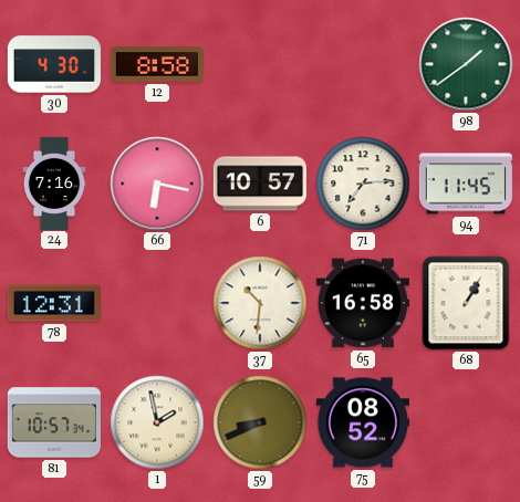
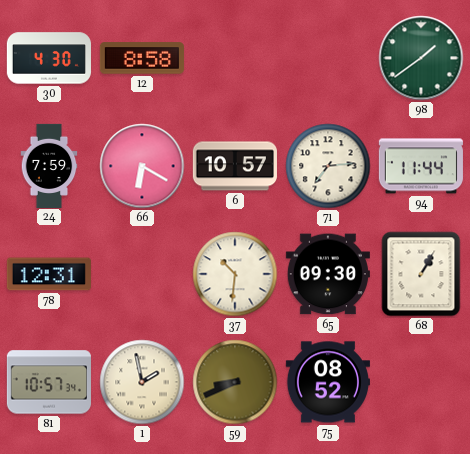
24: 7:16 -> 7:59
66: 6:17 -> 6:20
94: 11:45 -> 11:44
65: 16:58 -> 09:30
